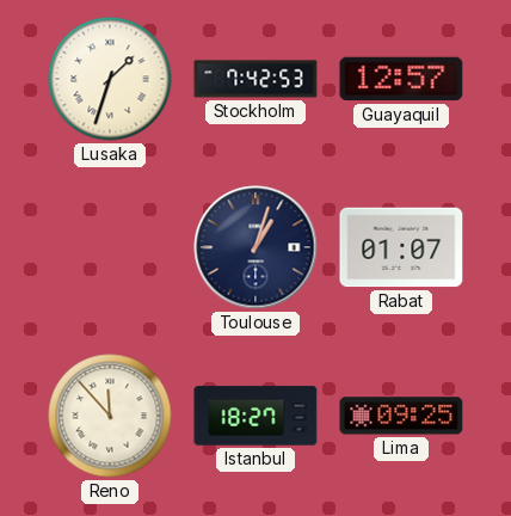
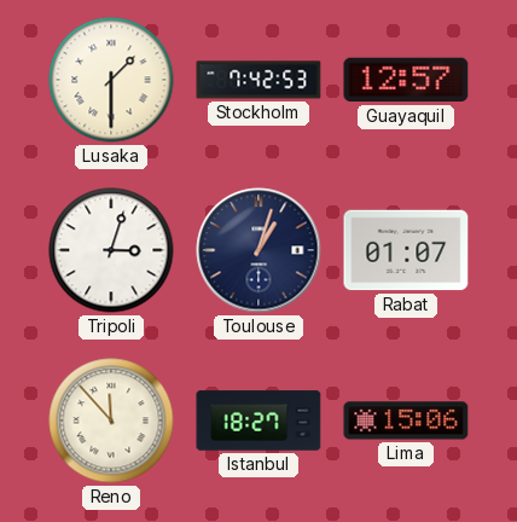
Lusaka: 1:33 -> 1:30
Tripoli: none -> 3:03
Lima: 09:25 -> 15:06
